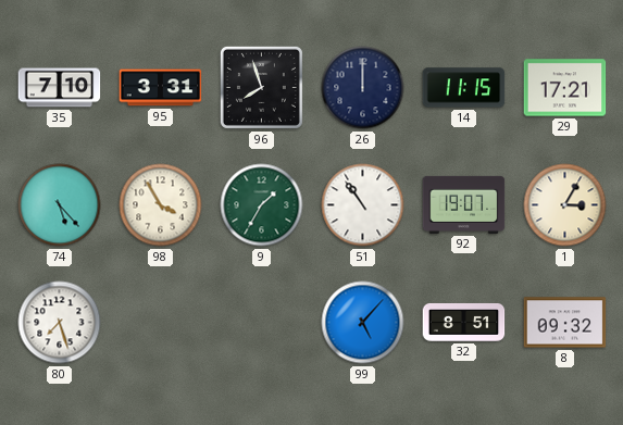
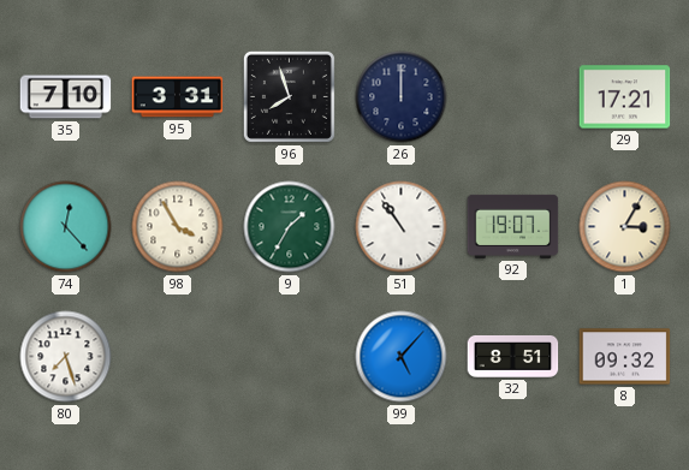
14: 11:15 -> none
74: 5:23 -> 12:23
